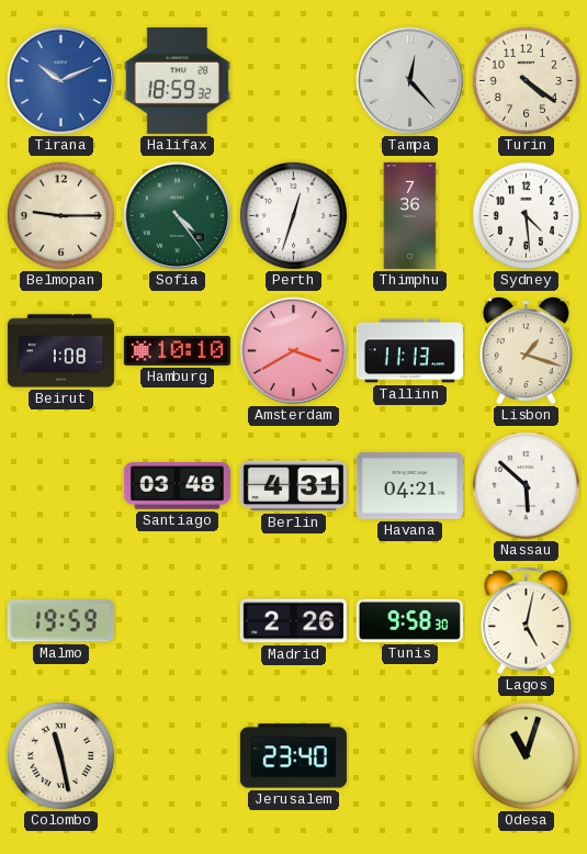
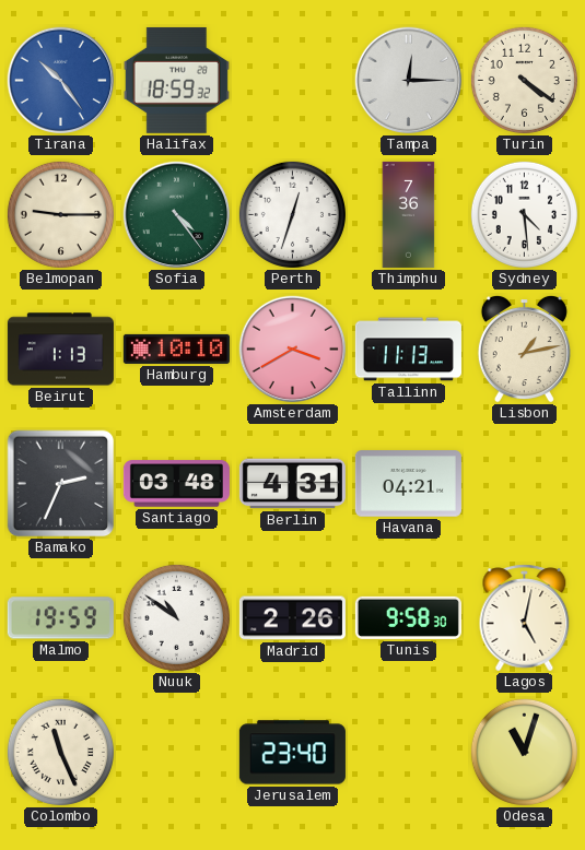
Tirana: 10:11 -> 10:24
Tampa: 12:23 -> 12:15
Beirut: 1:08 -> 1:13
Lisbon: 1:18 -> 1:13
Bamako: none -> 2:34
Nassau: 5:52 -> none
Nuuk: none -> 10:51
Colombo: 11:28 -> 11:26
